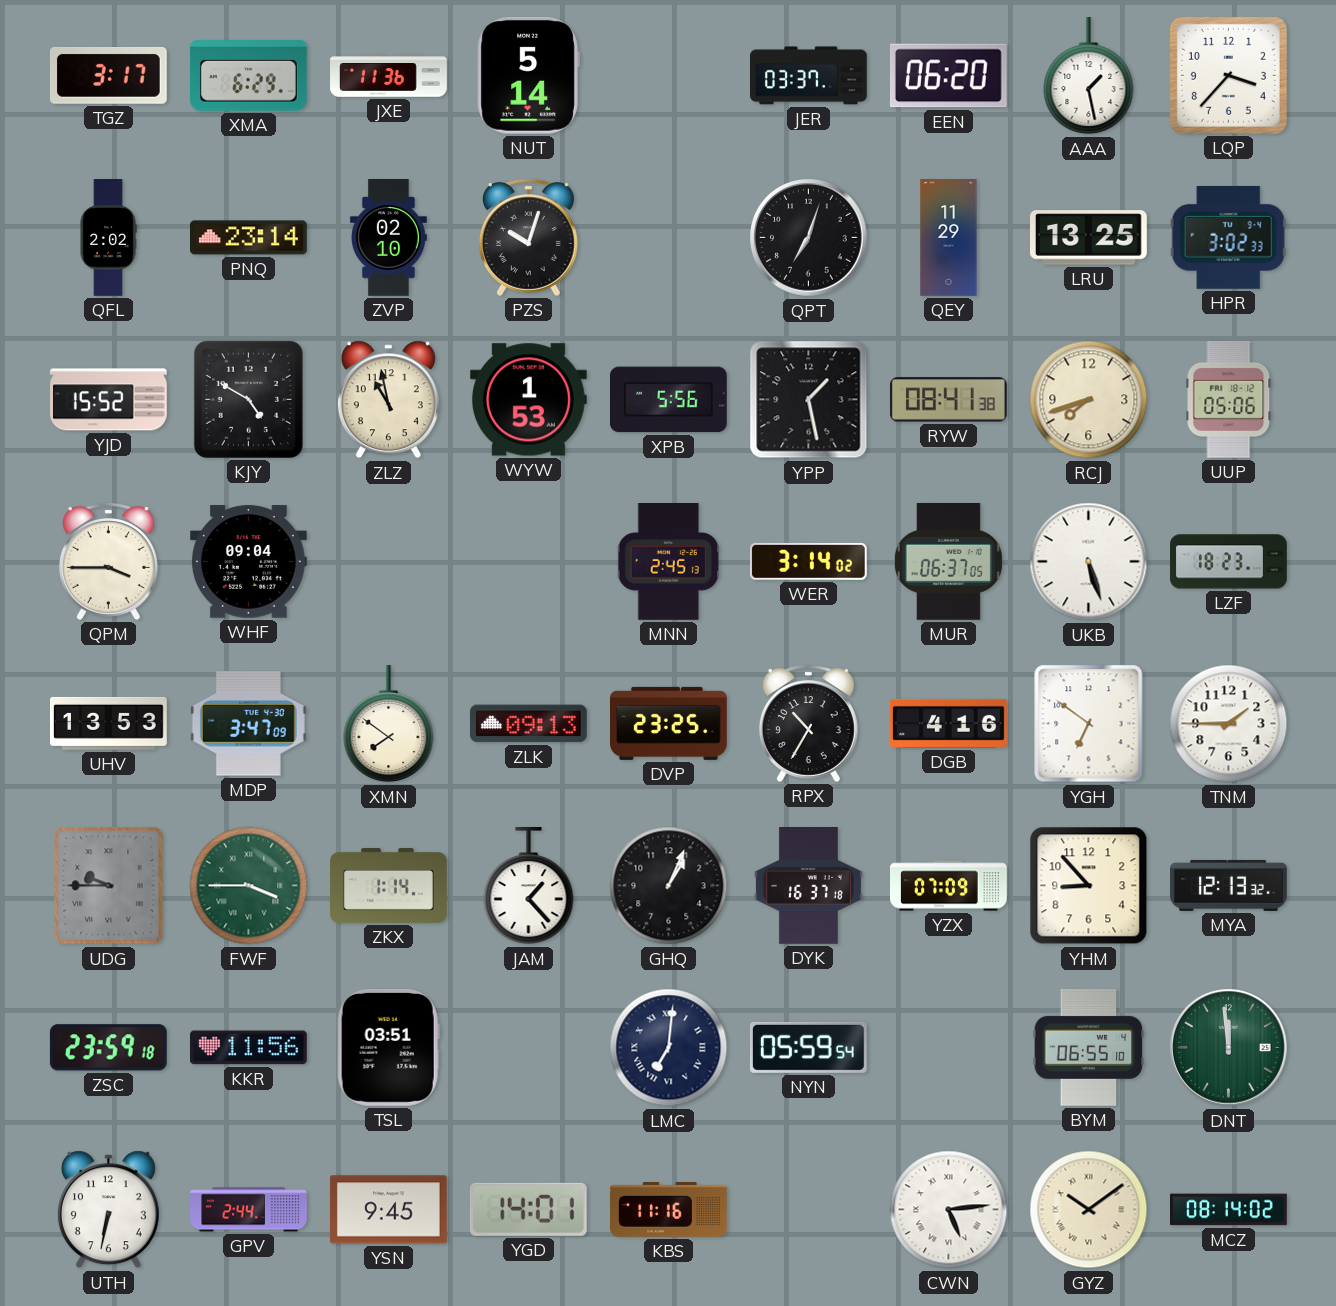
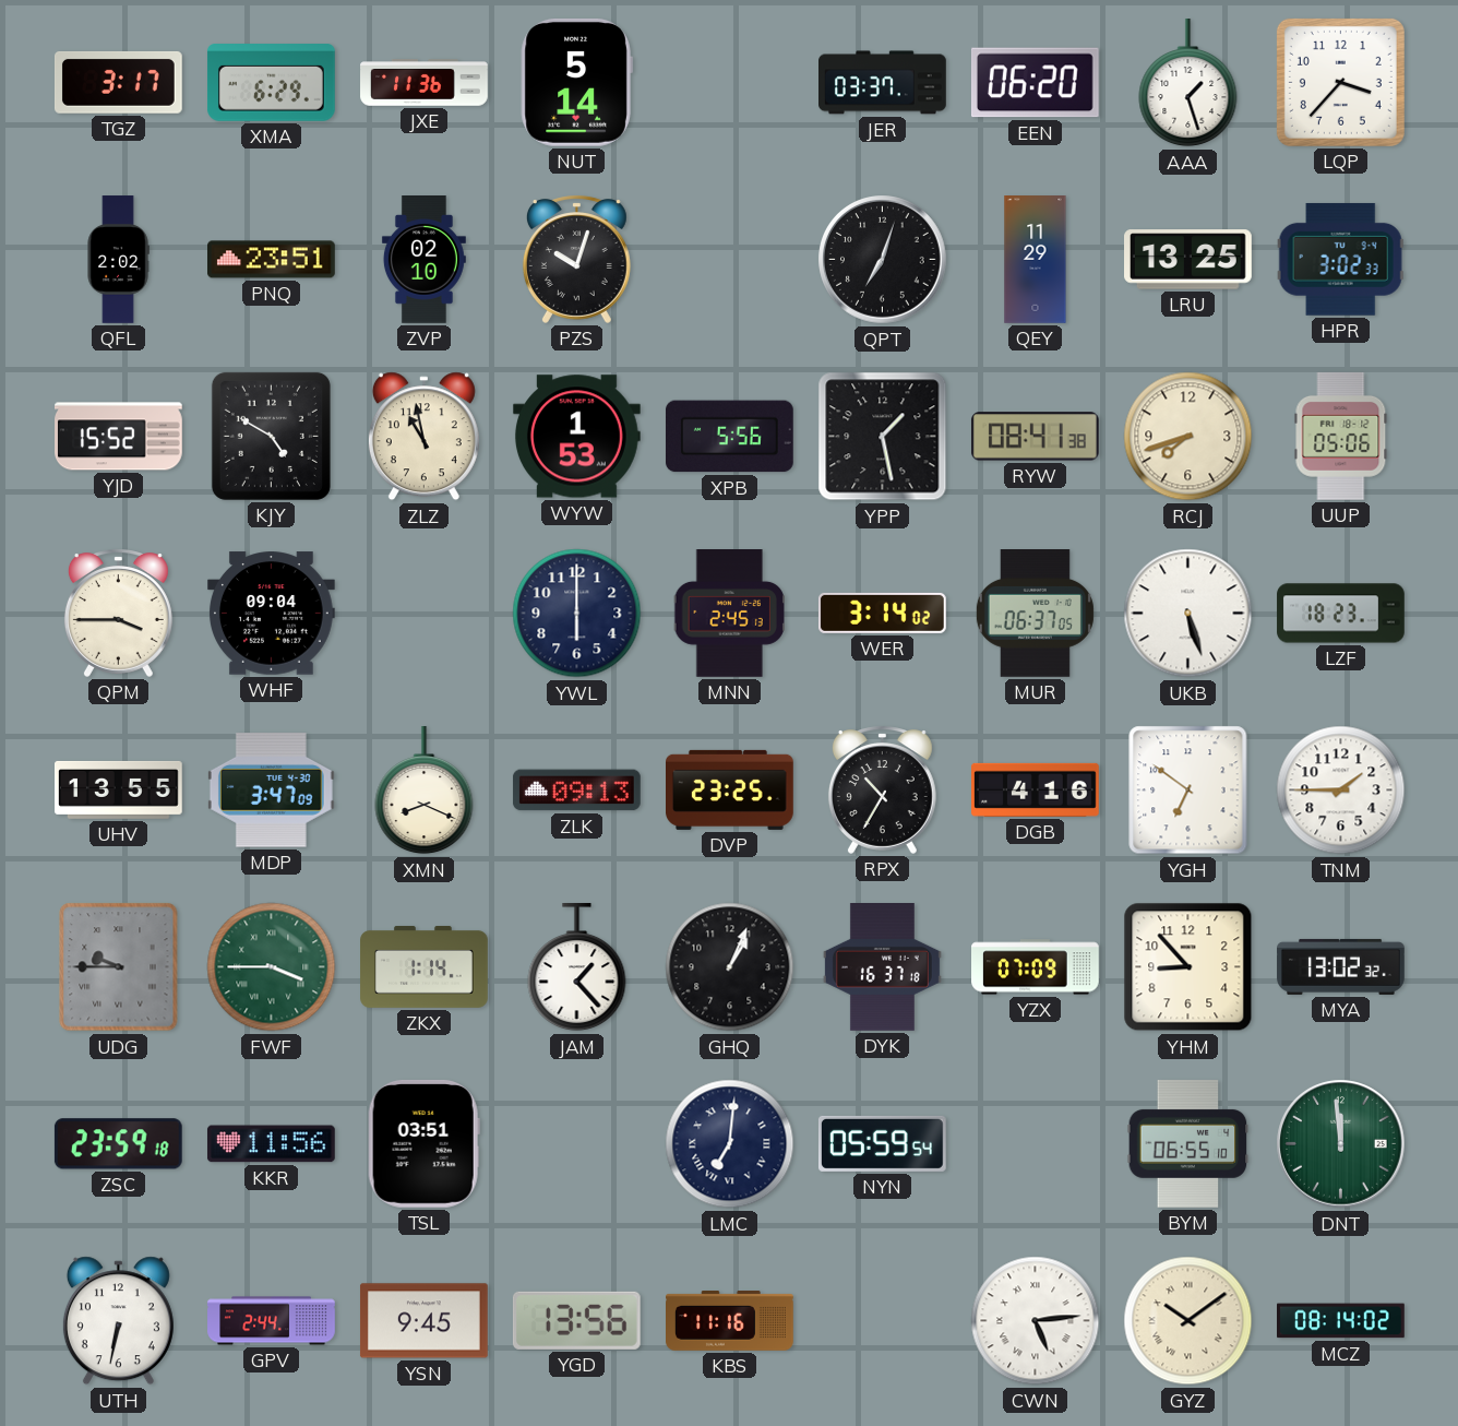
AAA: 1:28 -> 1:27
PNQ: 23:14 -> 23:51
YWL: none -> 6:00
UHV: 13:53 -> 13:55
XMN: 7:51 -> 8:19
MYA: 12:13 -> 13:02
YGD: 14:01 -> 13:56
